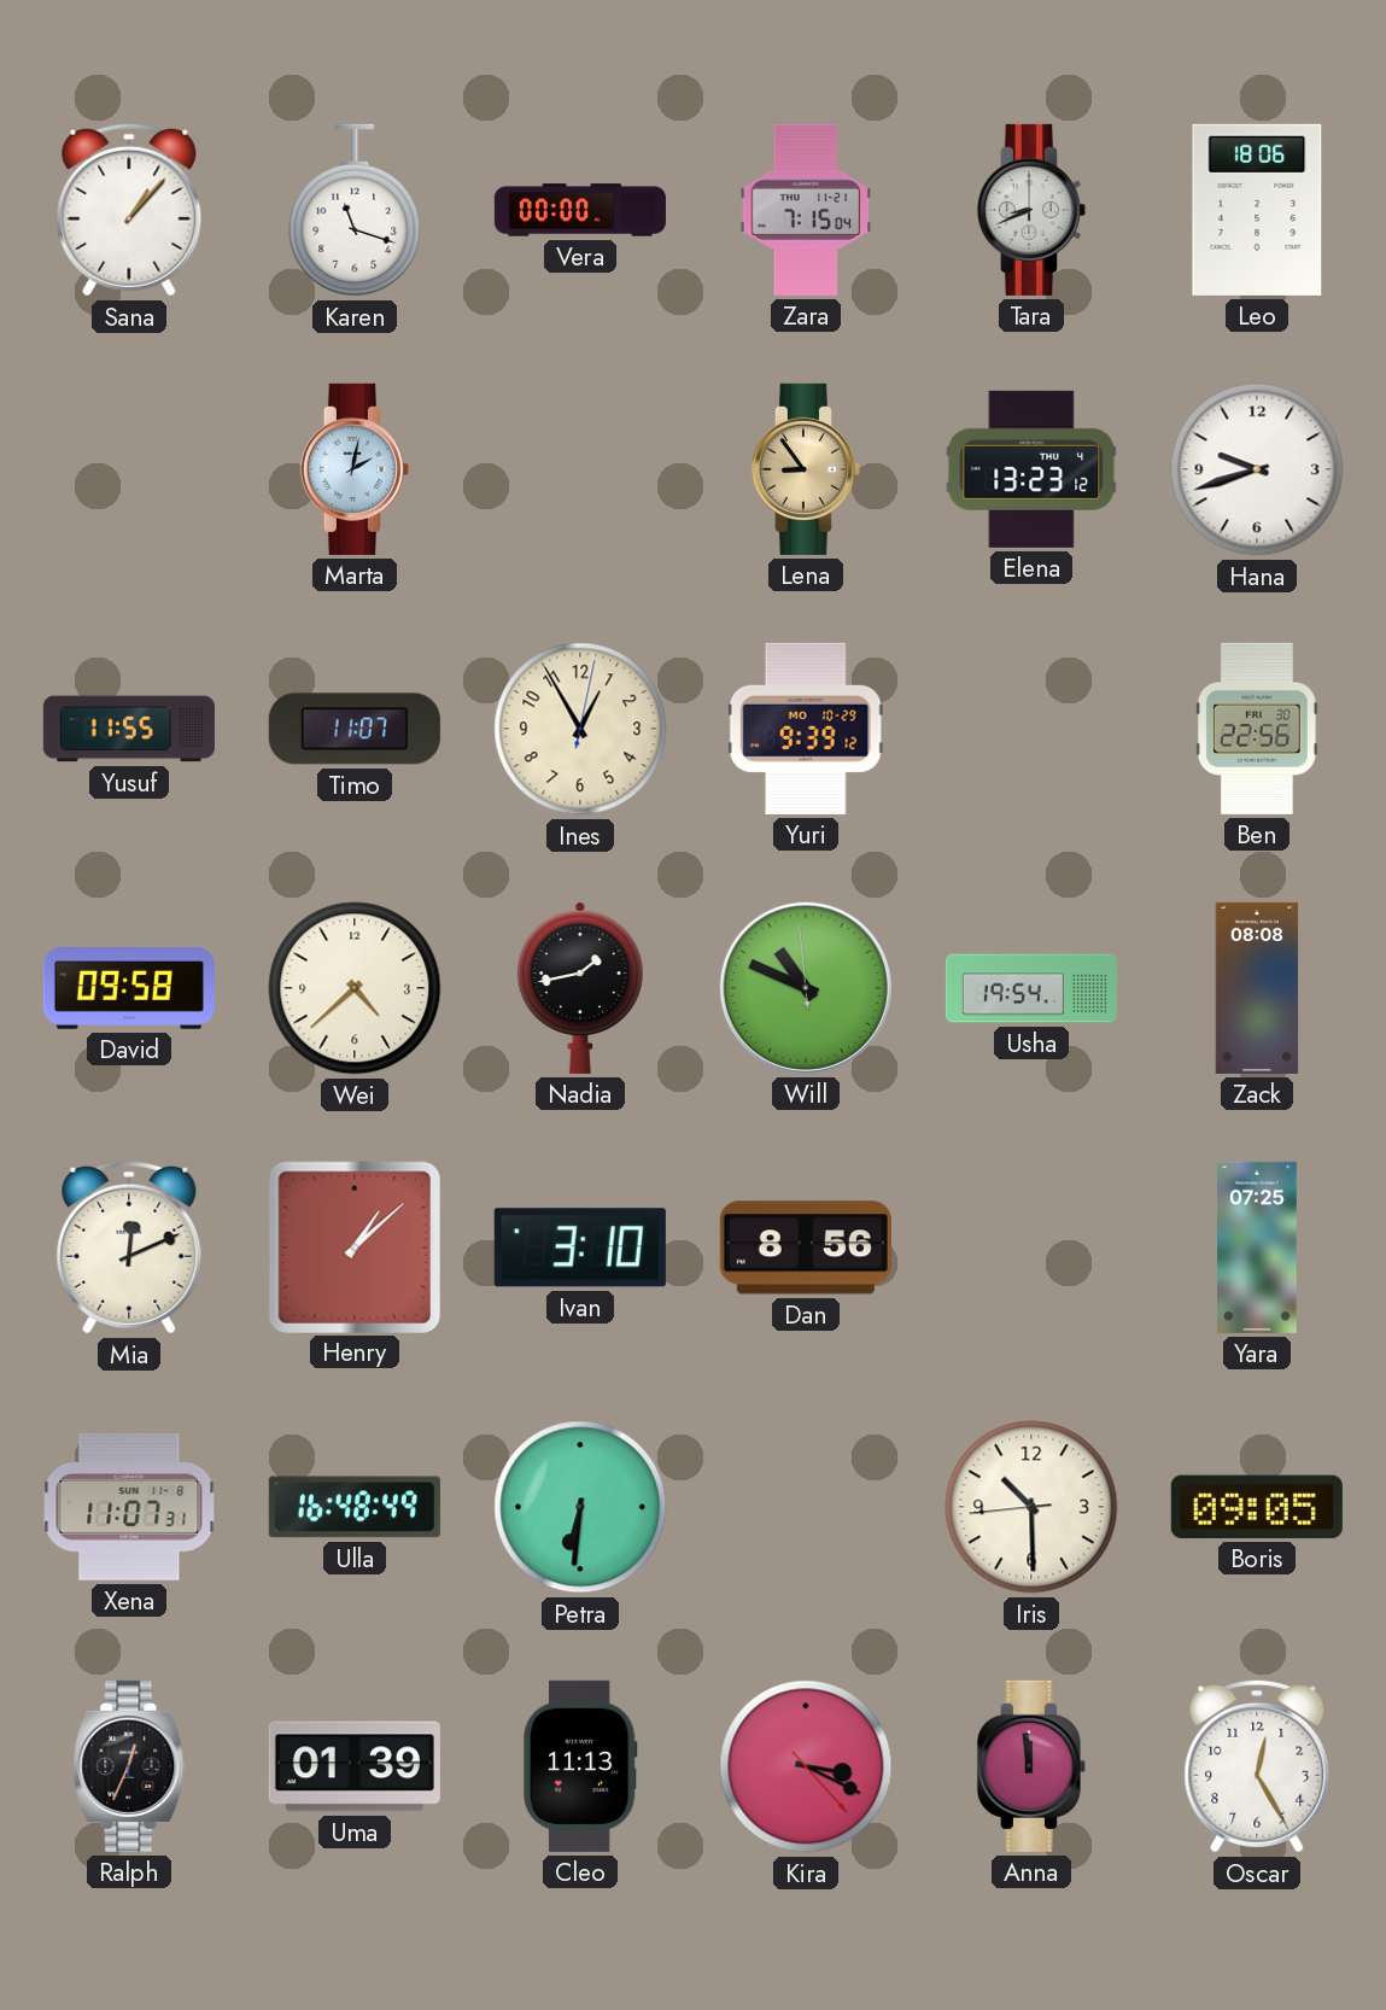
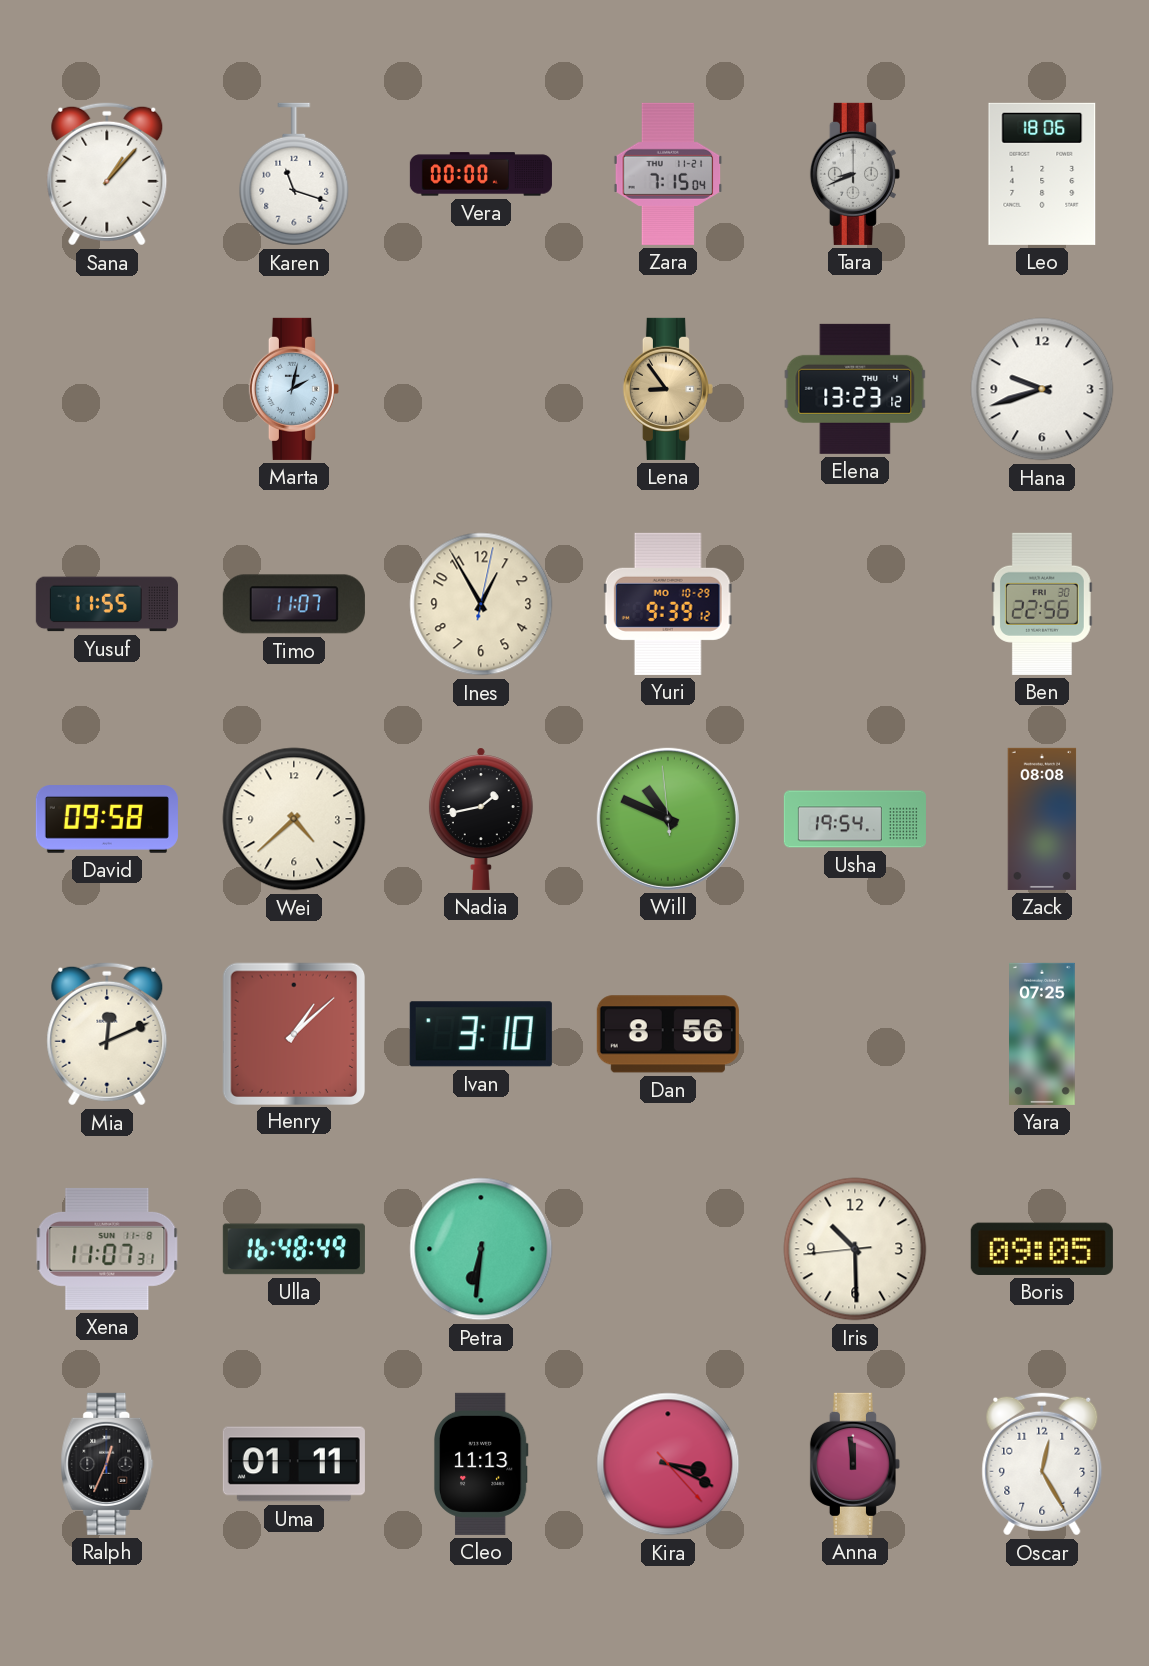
Uma: 01:39 -> 01:11
